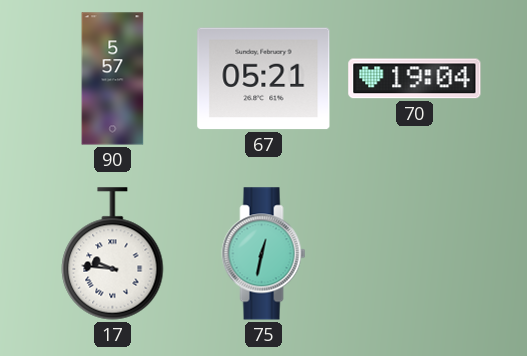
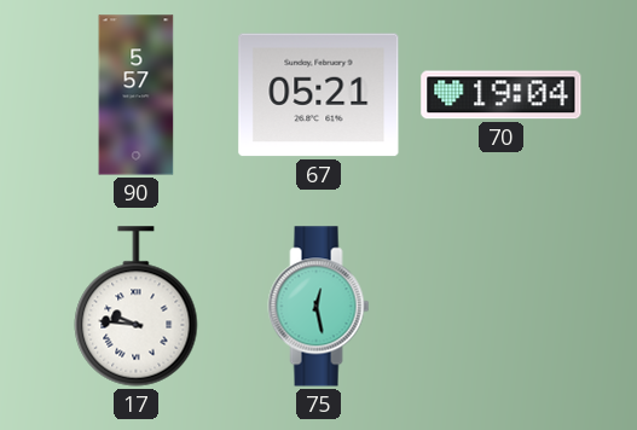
75: 12:32 -> 12:28
